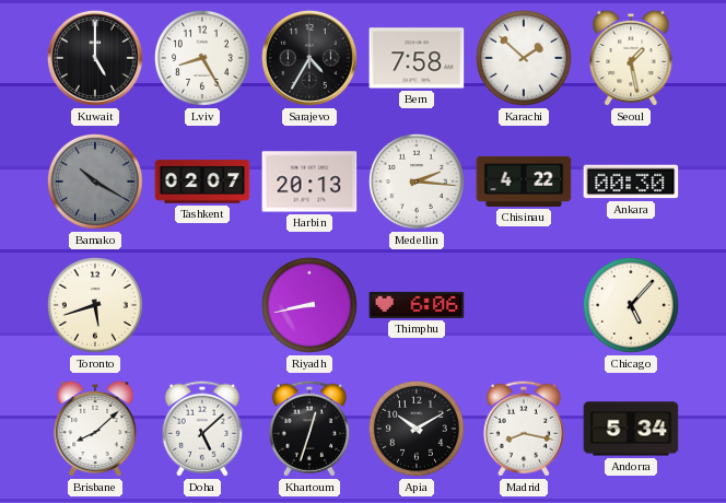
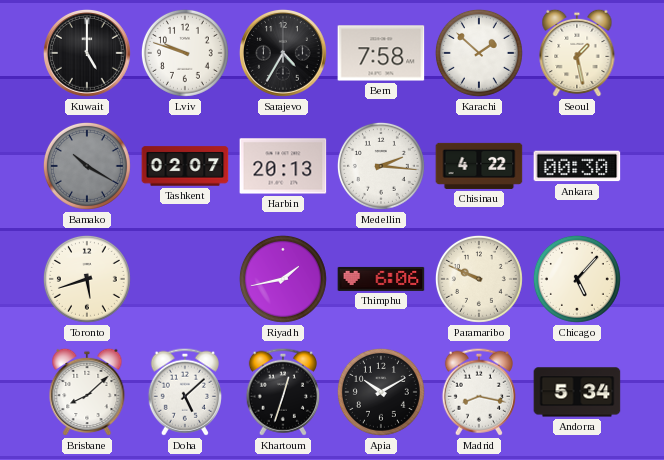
Lviv: 8:25 -> 9:48
Riyadh: 8:43 -> 1:43
Paramaribo: none -> 9:49
